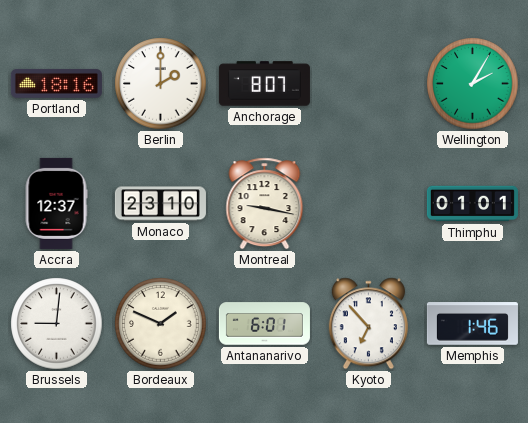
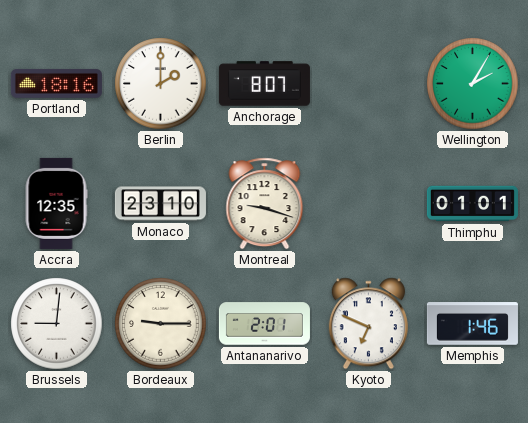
Accra: 12:37 -> 12:35
Montreal: 9:17 -> 9:18
Bordeaux: 1:49 -> 9:15
Antananarivo: 6:01 -> 2:01
Kyoto: 6:53 -> 6:49
